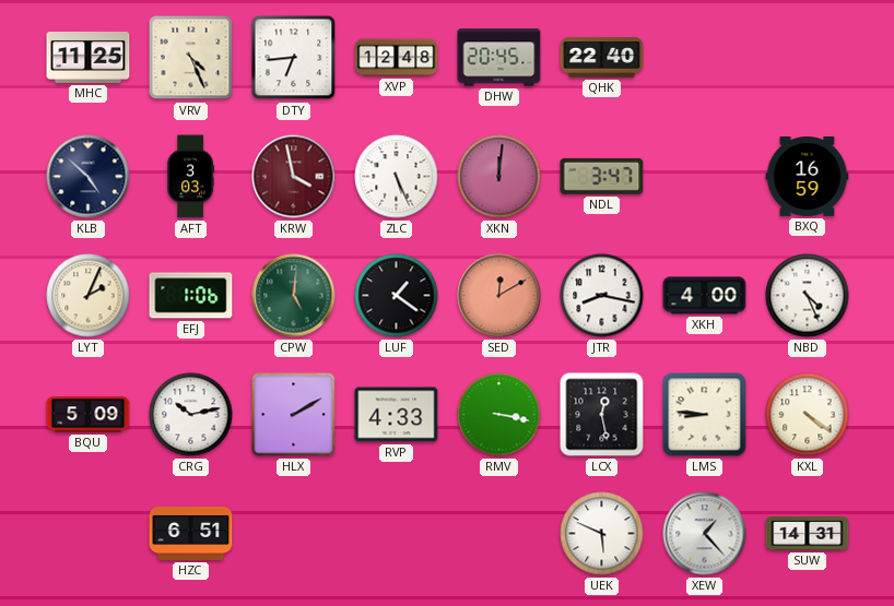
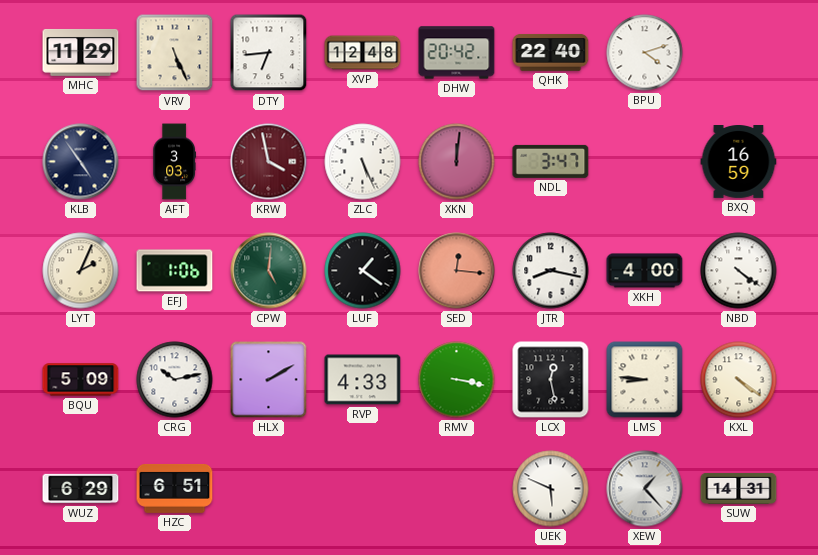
MHC: 11:25 -> 11:29
VRV: 4:26 -> 5:26
DHW: 20:45 -> 20:42
BPU: none -> 4:12
KLB: 4:52 -> 4:54
SED: 12:10 -> 12:16
NBD: 4:26 -> 4:21
WUZ: none -> 6:29
